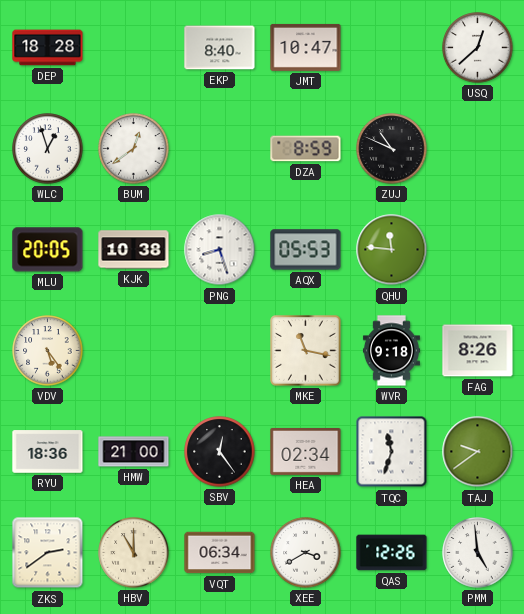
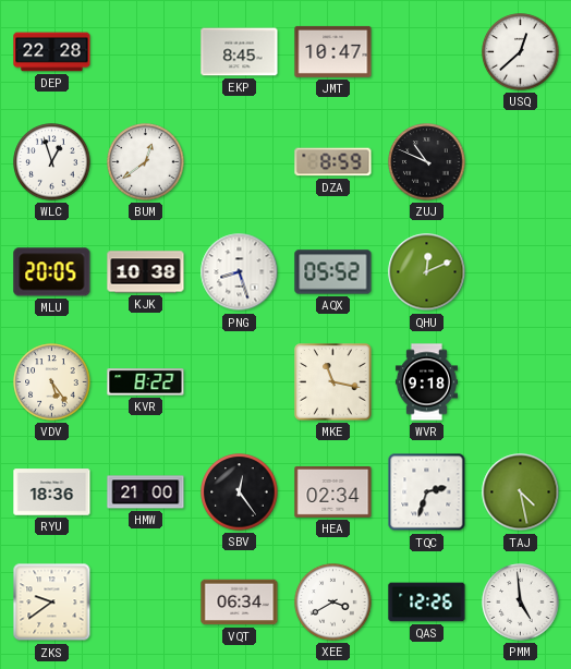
DEP: 18:28 -> 22:28
EKP: 8:40 -> 8:45
AQX: 05:53 -> 05:52
QHU: 11:46 -> 12:11
KVR: none -> 8:22
FAG: 8:26 -> none
TQC: 11:33 -> 2:33
TAJ: 9:39 -> 4:28
ZKS: 2:39 -> 9:39
HBV: 11:00 -> none
